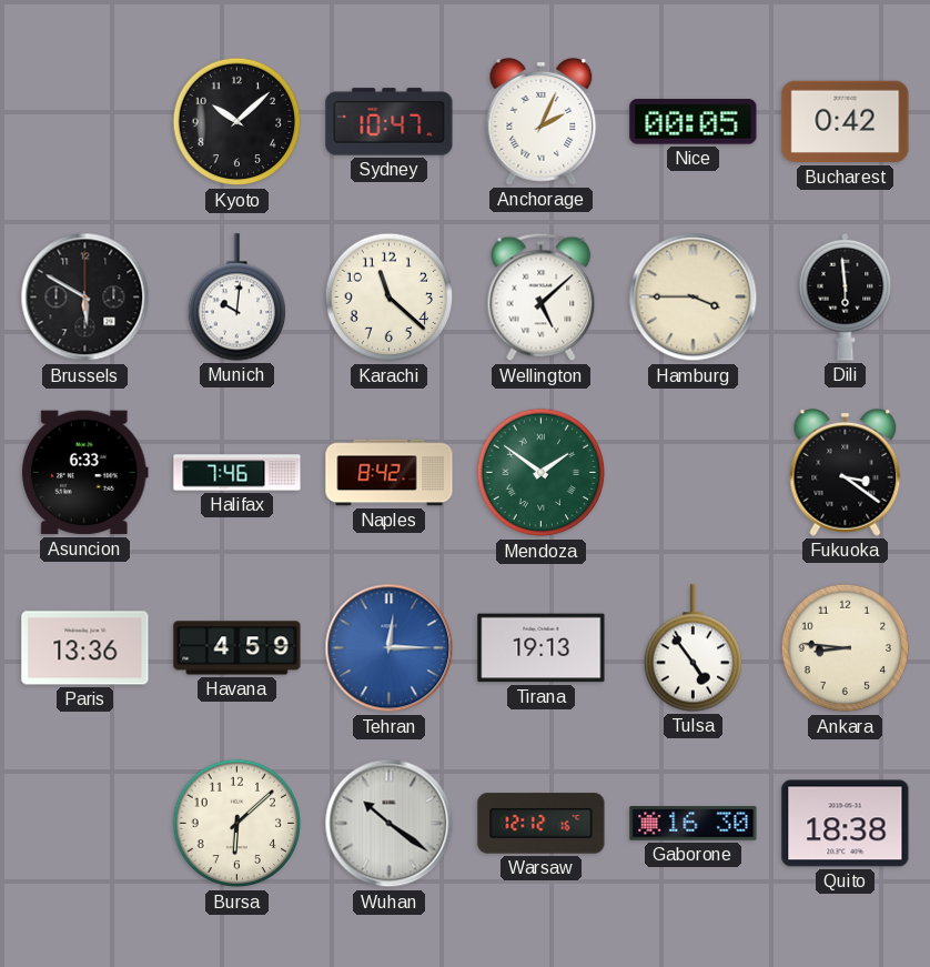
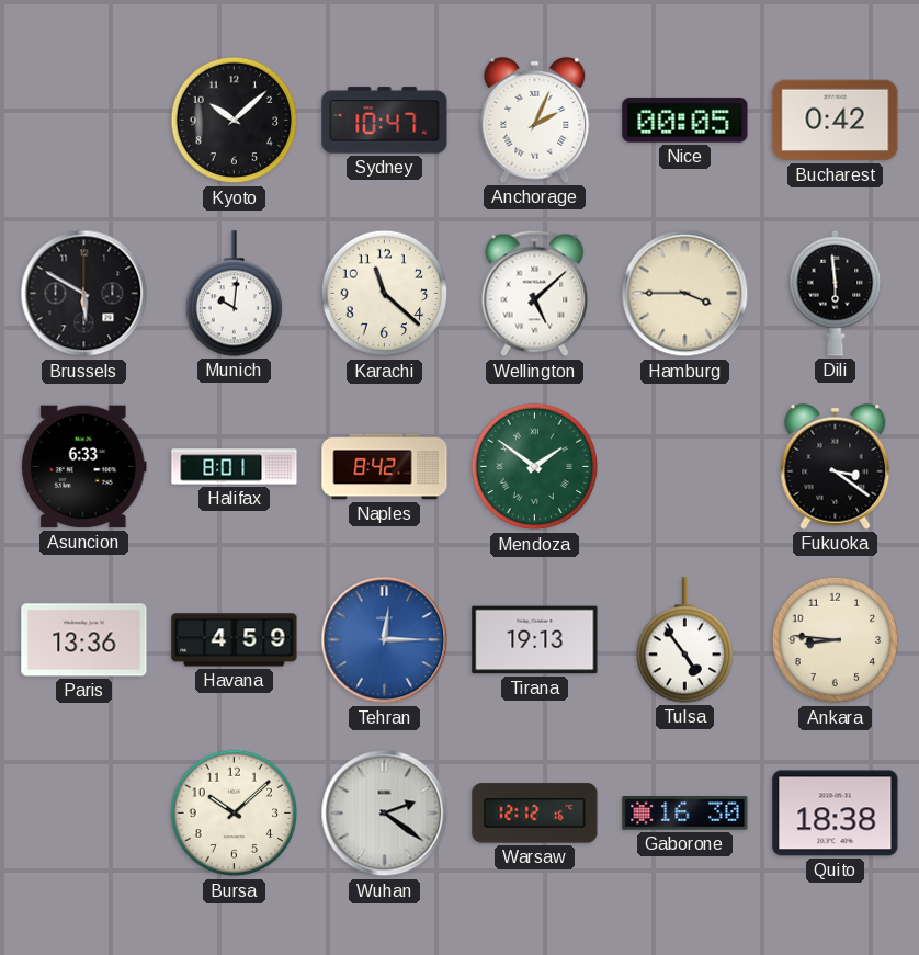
Halifax: 7:46 -> 8:01
Bursa: 6:08 -> 10:08
Wuhan: 10:21 -> 2:21
